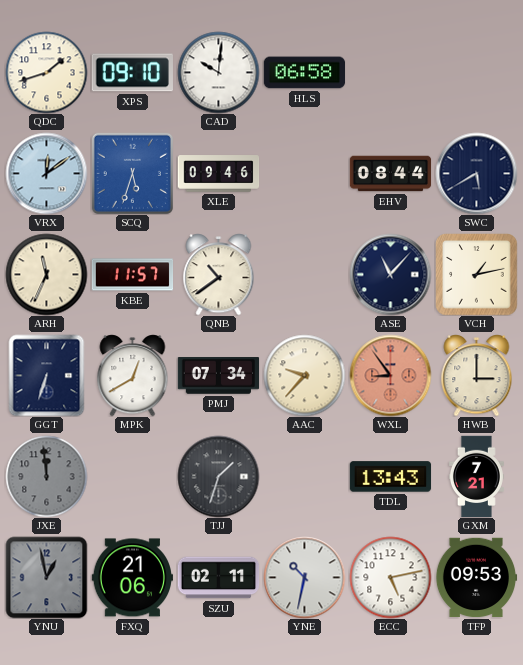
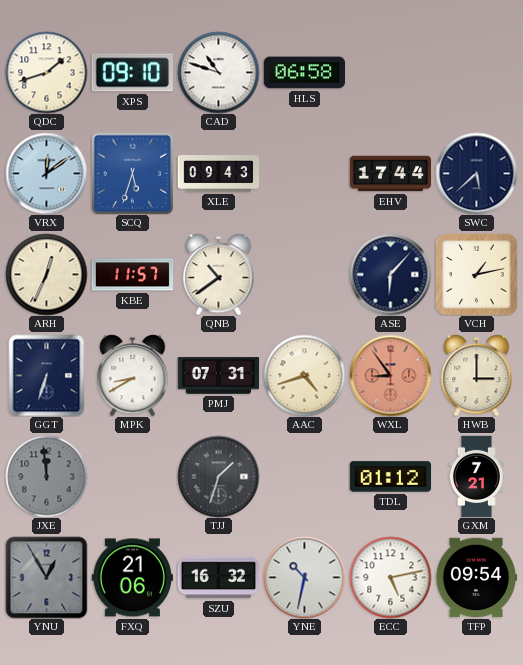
CAD: 10:01 -> 10:48
XLE: 09:46 -> 09:43
EHV: 08:44 -> 17:44
SWC: 5:40 -> 5:38
ARH: 11:34 -> 12:34
ASE: 11:07 -> 6:07
MPK: 12:40 -> 8:40
PMJ: 07:34 -> 07:31
AAC: 9:37 -> 4:42
TDL: 13:43 -> 01:12
YNU: 12:58 -> 12:55
SZU: 02:11 -> 16:32
TFP: 09:53 -> 09:54
